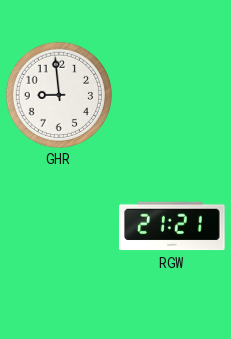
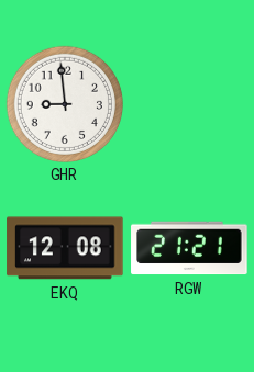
EKQ: none -> 12:08
